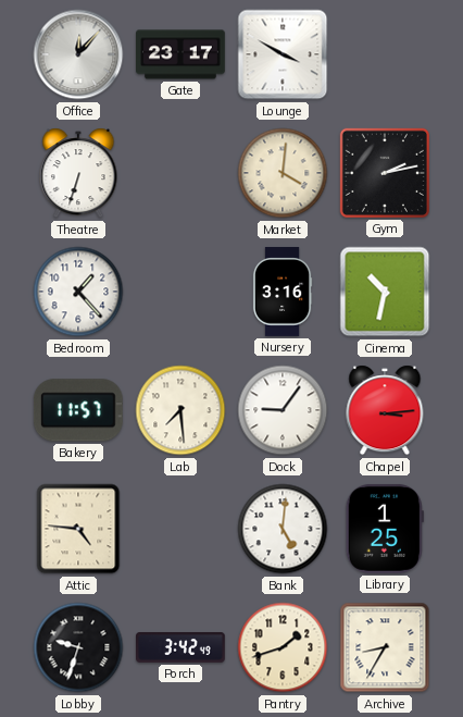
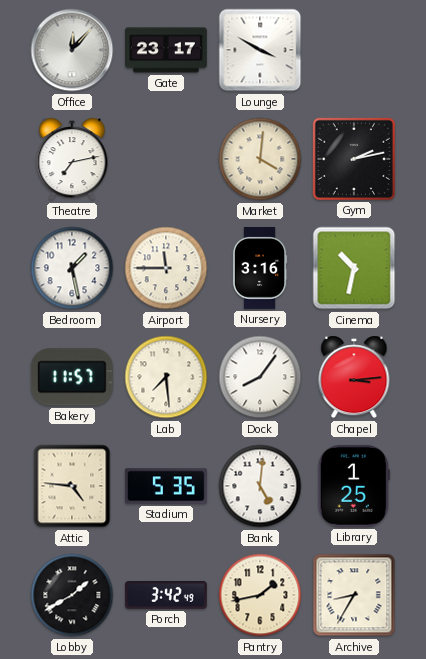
Theatre: 6:33 -> 7:13
Bedroom: 1:23 -> 1:28
Airport: none -> 11:45
Dock: 9:06 -> 8:06
Stadium: none -> 5:35
Lobby: 9:33 -> 1:40
Pantry: 1:42 -> 1:43
